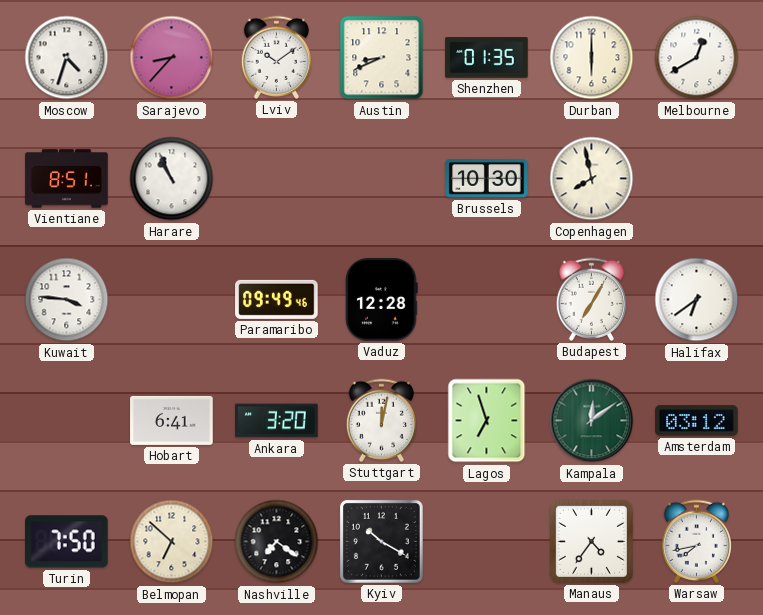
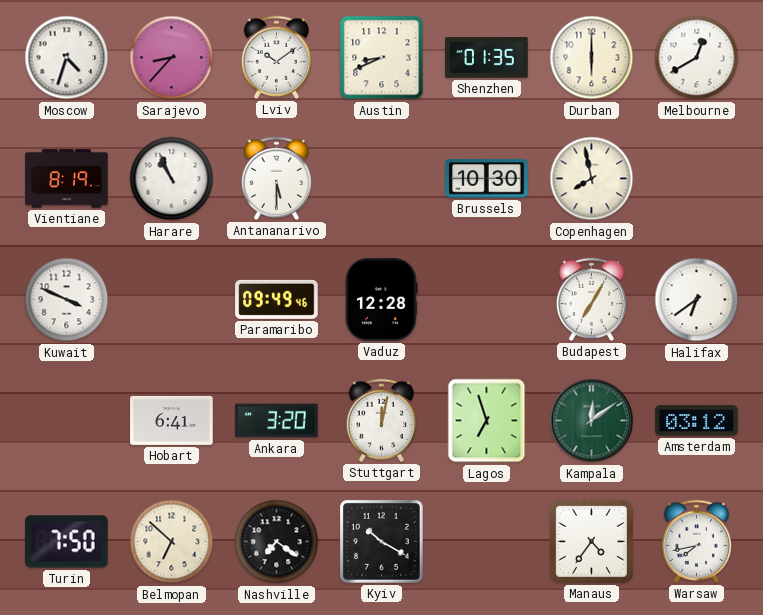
Vientiane: 8:51 -> 8:19
Antananarivo: none -> 5:30
Kuwait: 3:46 -> 3:49
